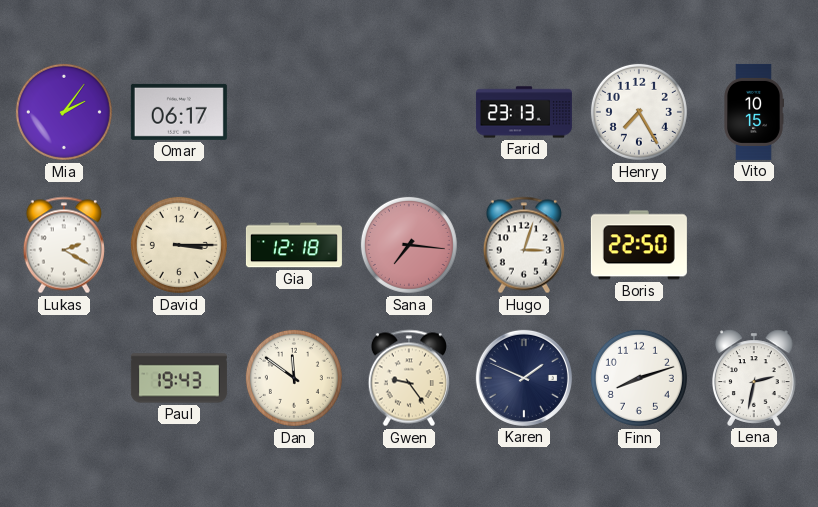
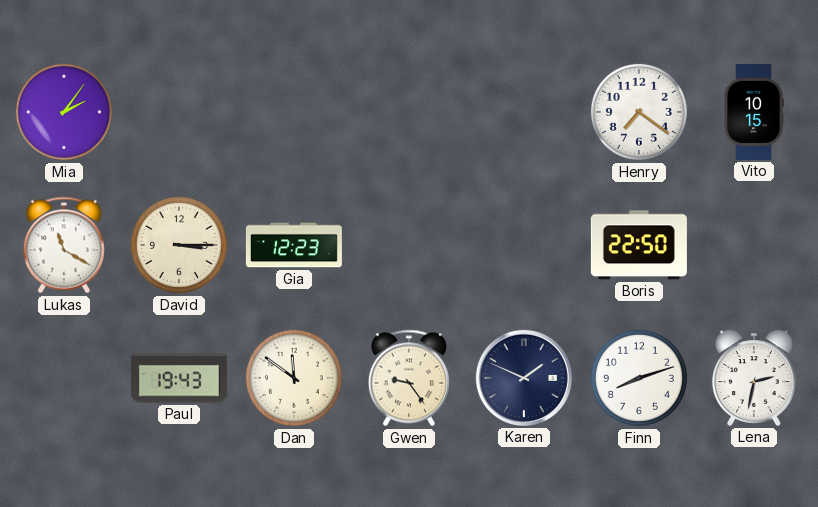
Omar: 06:17 -> none
Farid: 23:13 -> none
Henry: 7:25 -> 7:21
Lukas: 2:20 -> 11:20
Gia: 12:18 -> 12:23
Sana: 7:16 -> none
Hugo: 3:03 -> none
